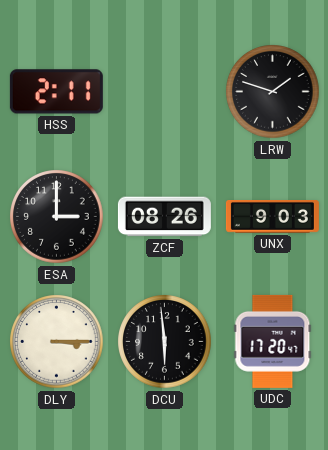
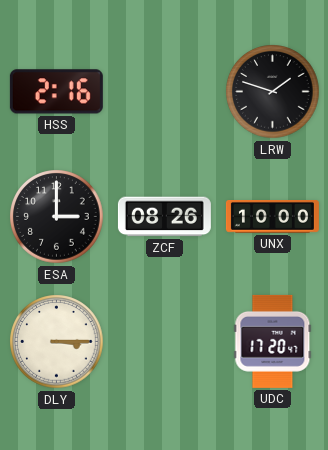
HSS: 2:11 -> 2:16
UNX: 9:03 -> 10:00
DCU: 5:59 -> none
